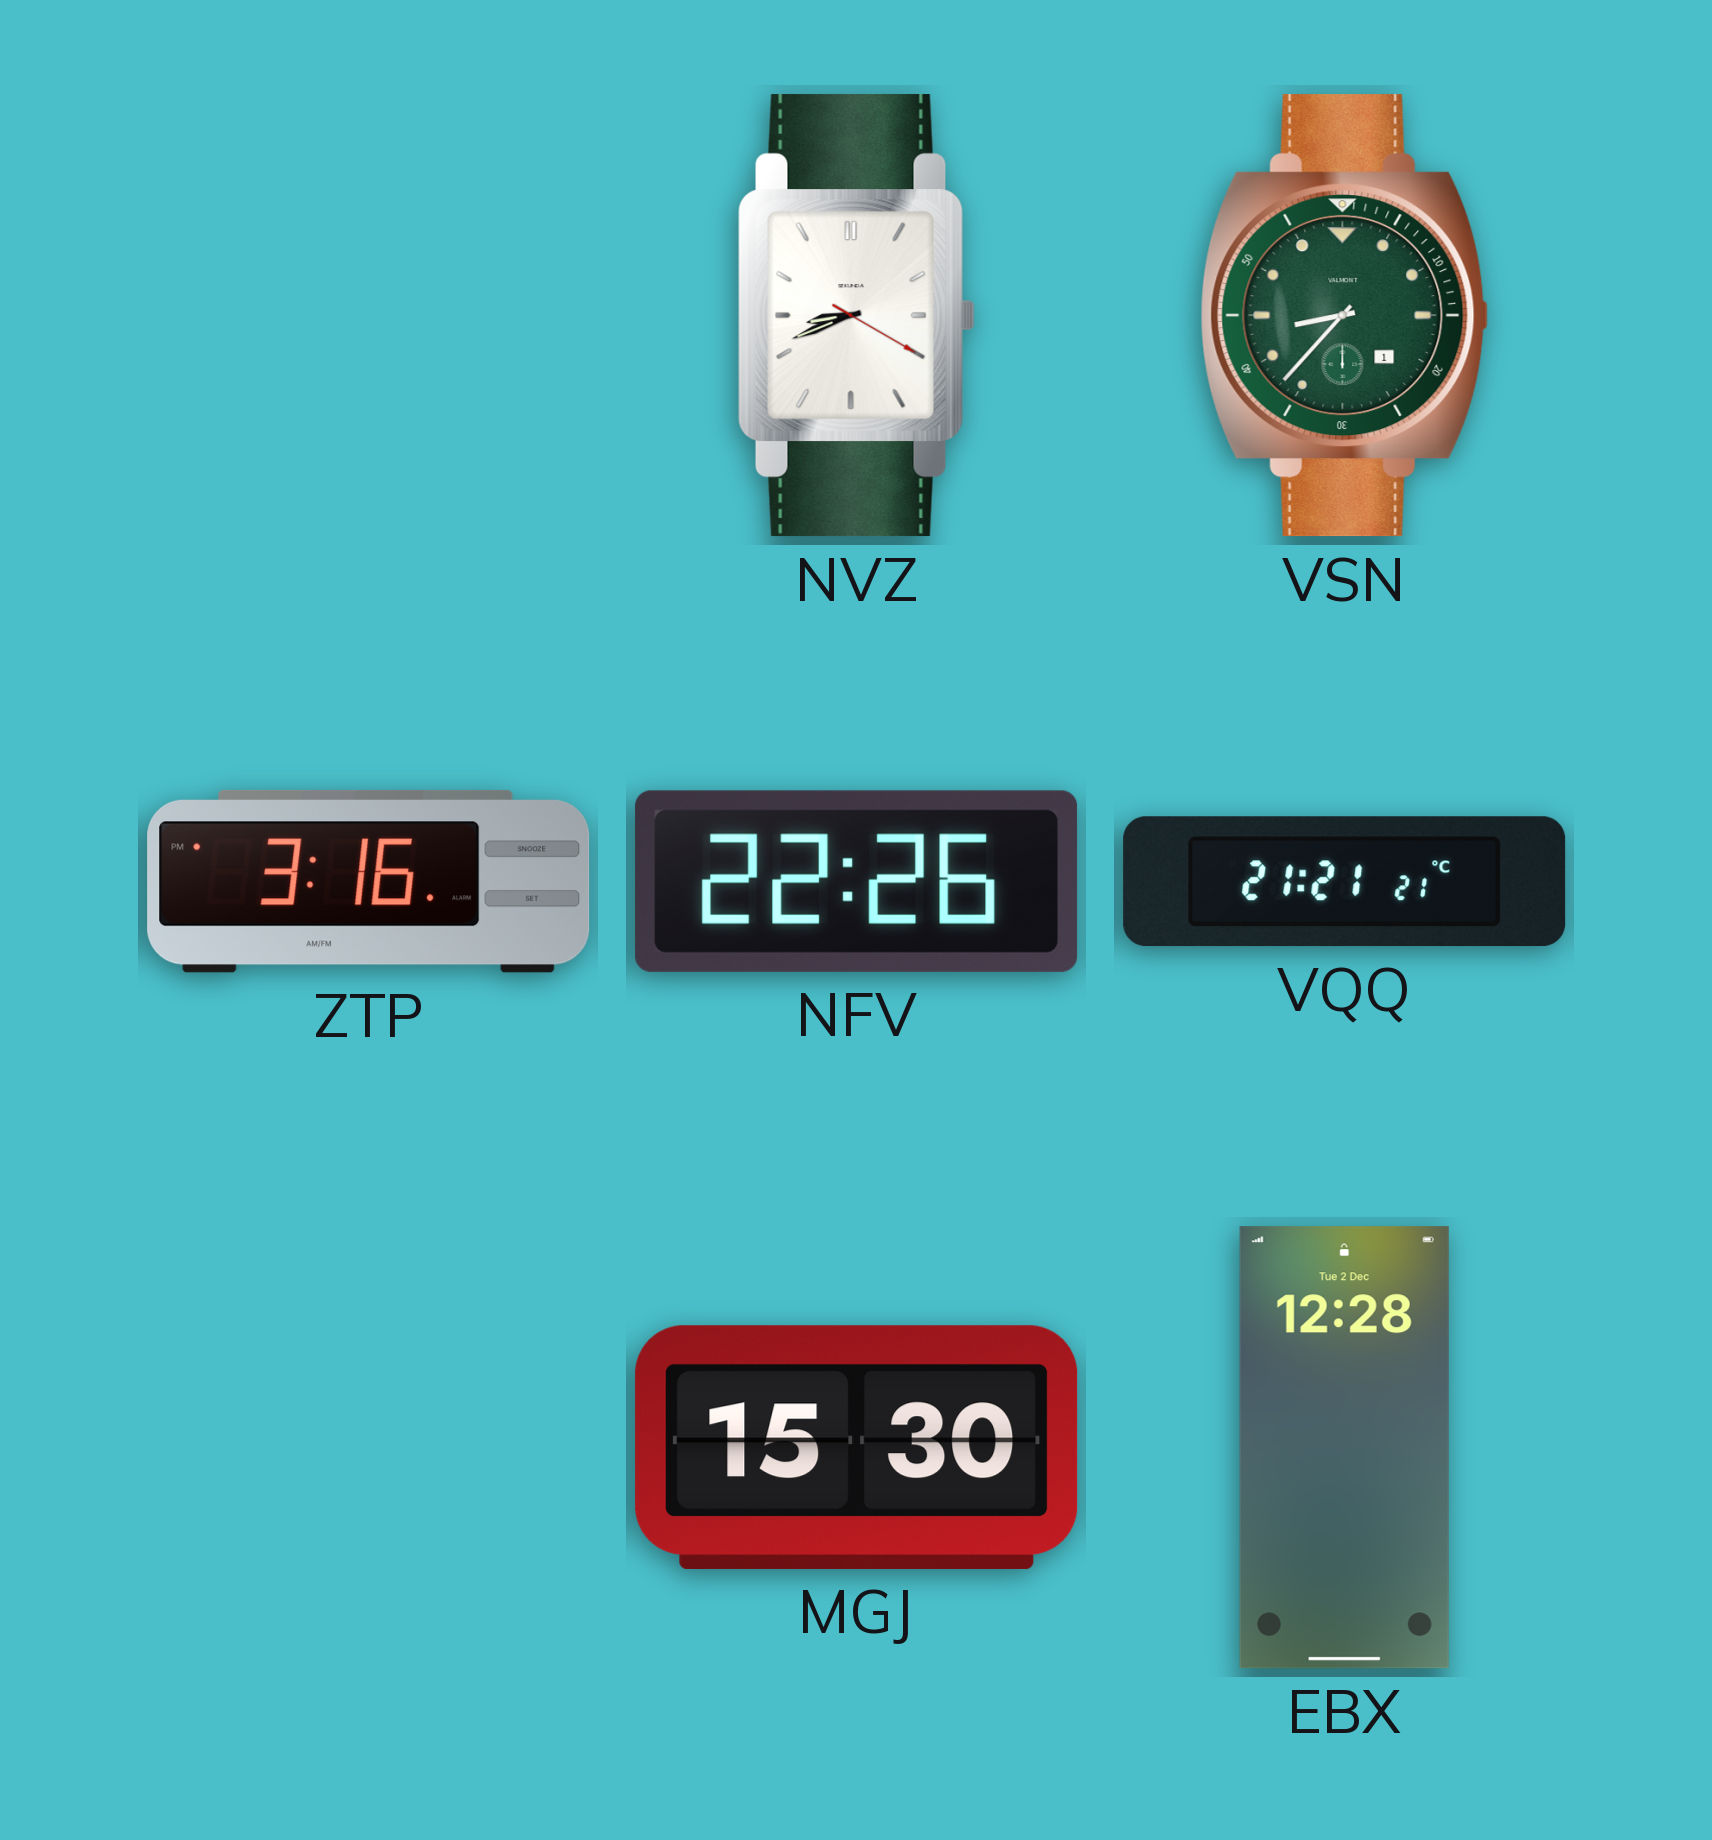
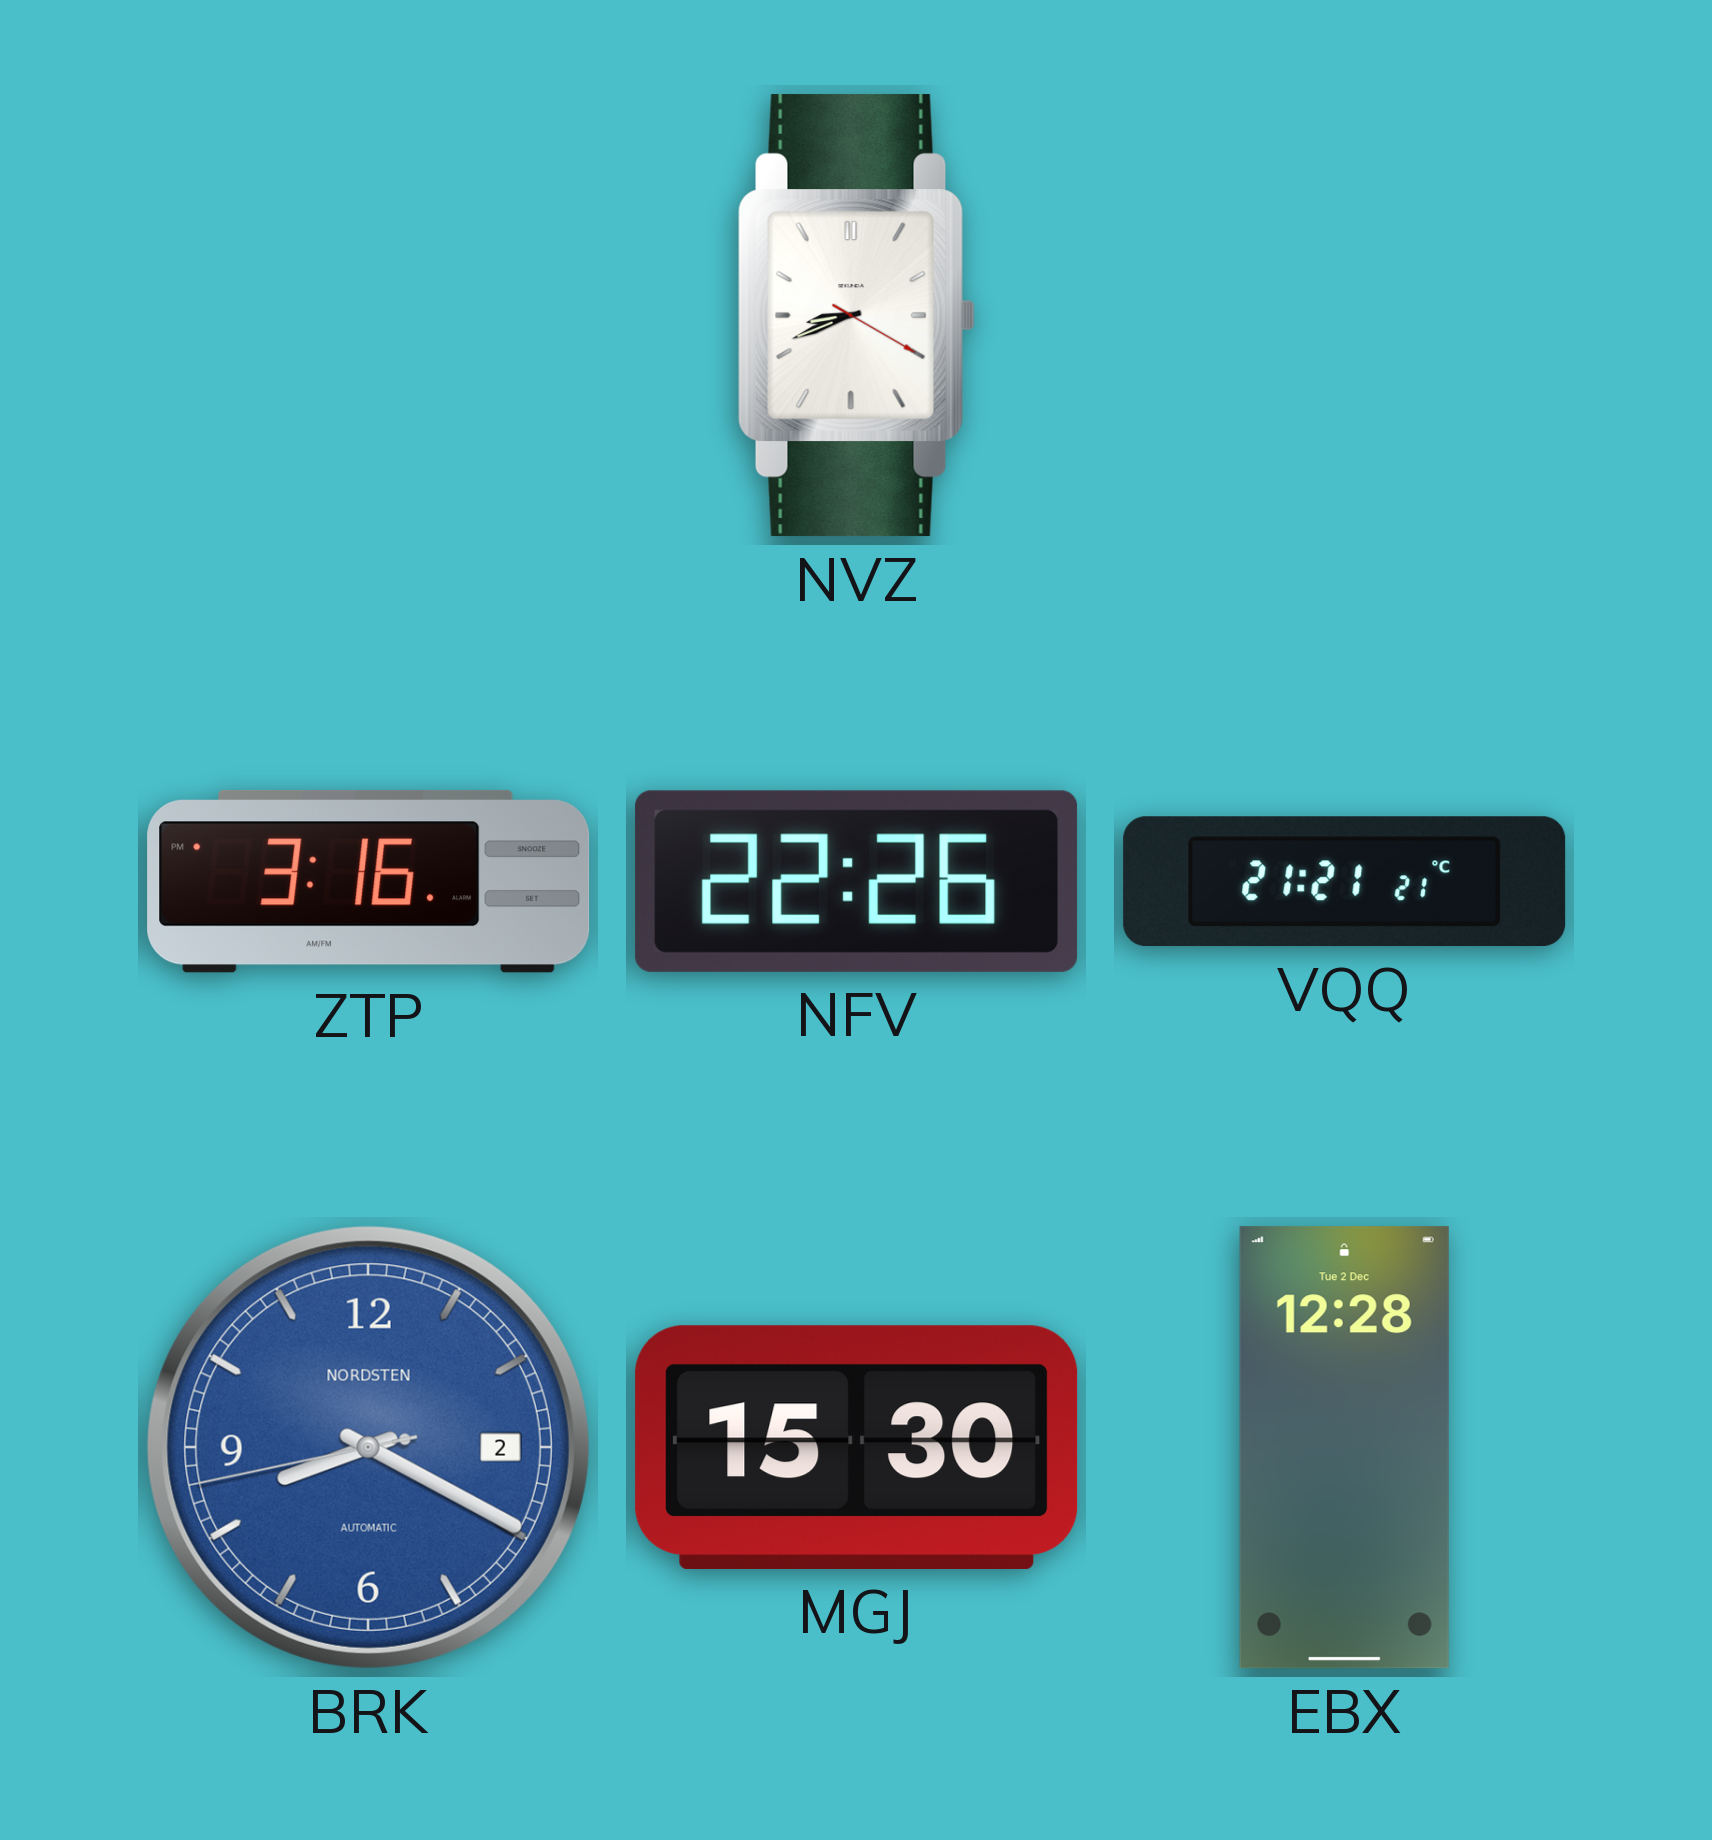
VSN: 8:37 -> none
BRK: none -> 8:19
